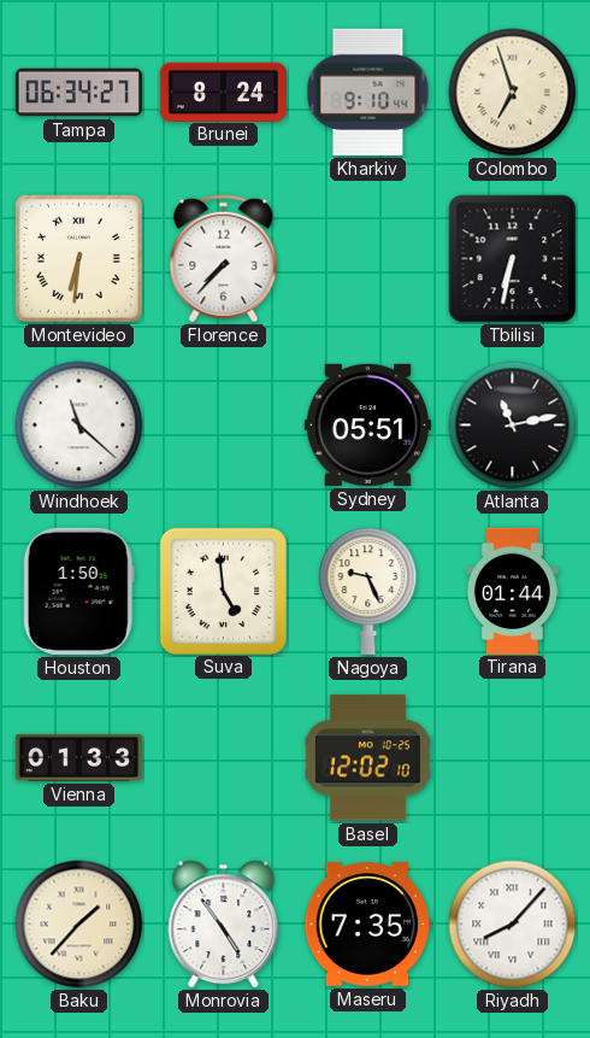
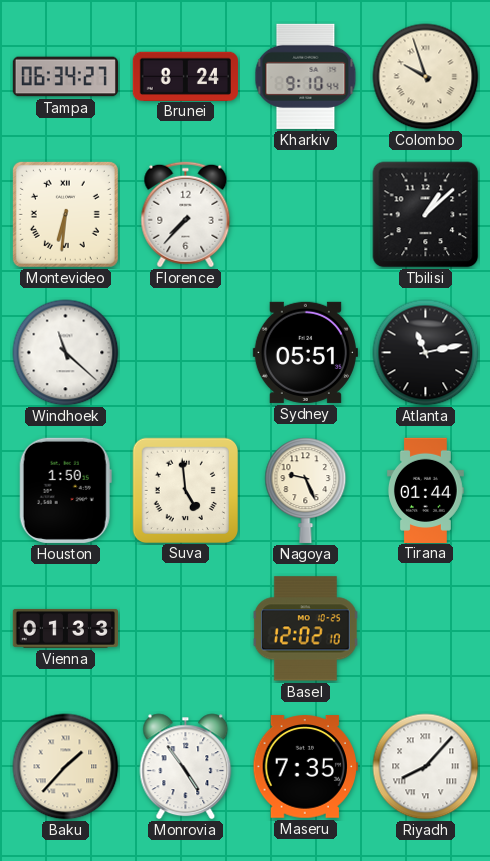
Colombo: 6:57 -> 9:57
Tbilisi: 6:32 -> 1:08
